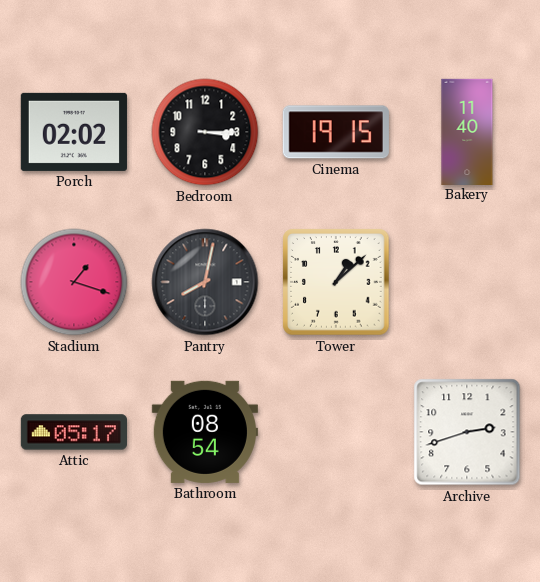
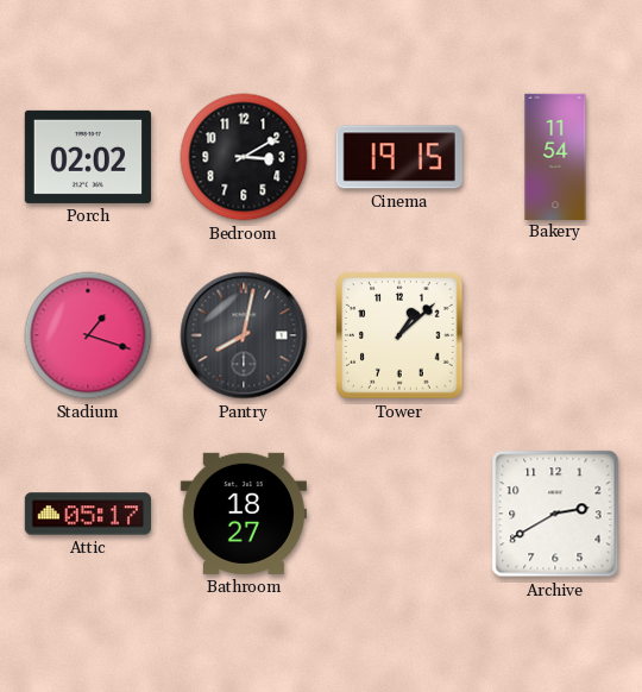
Bedroom: 3:15 -> 3:10
Bakery: 11:40 -> 11:54
Bathroom: 08:54 -> 18:27
Archive: 2:42 -> 2:40
